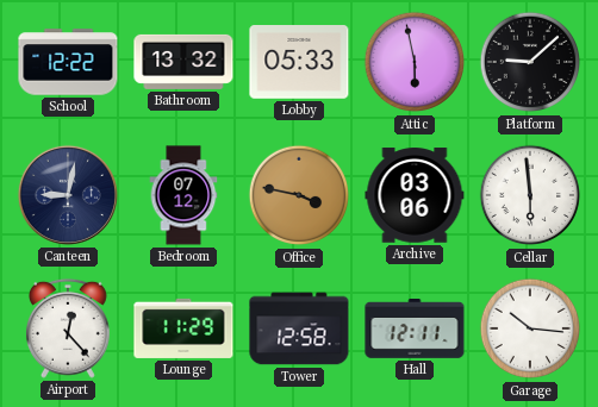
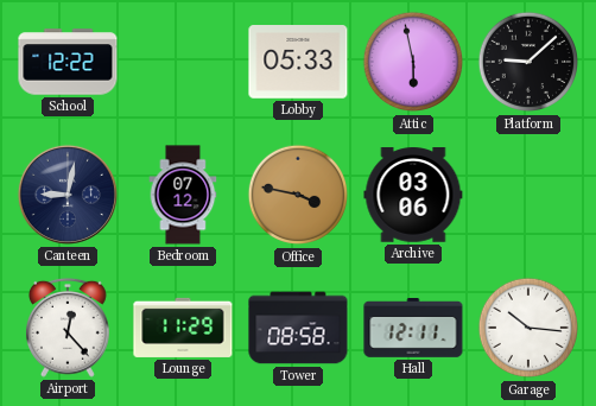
Bathroom: 13:32 -> none
Cellar: 5:59 -> none
Tower: 12:58 -> 08:58
